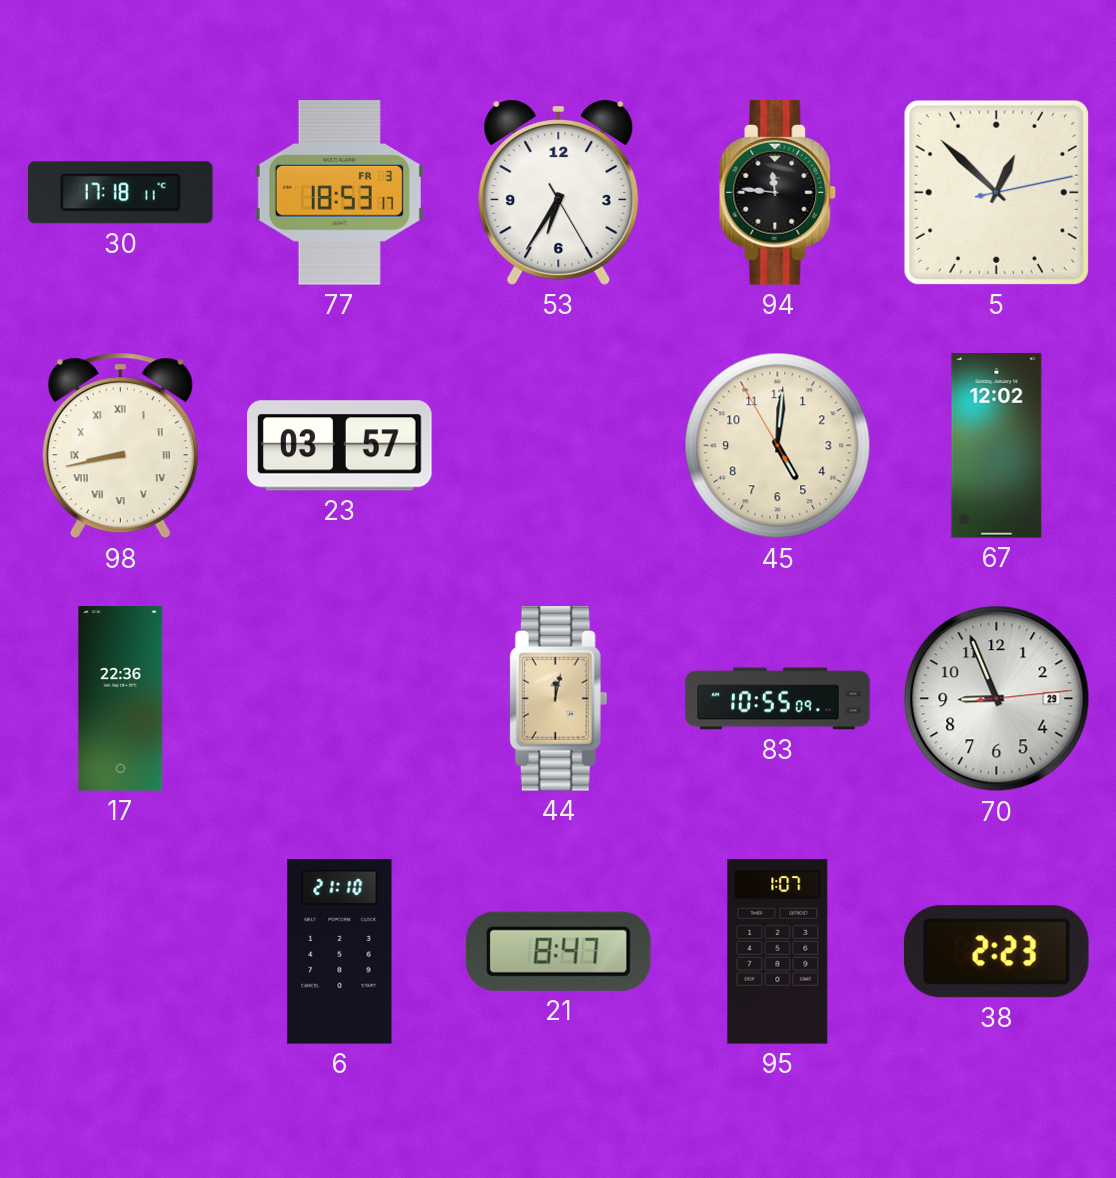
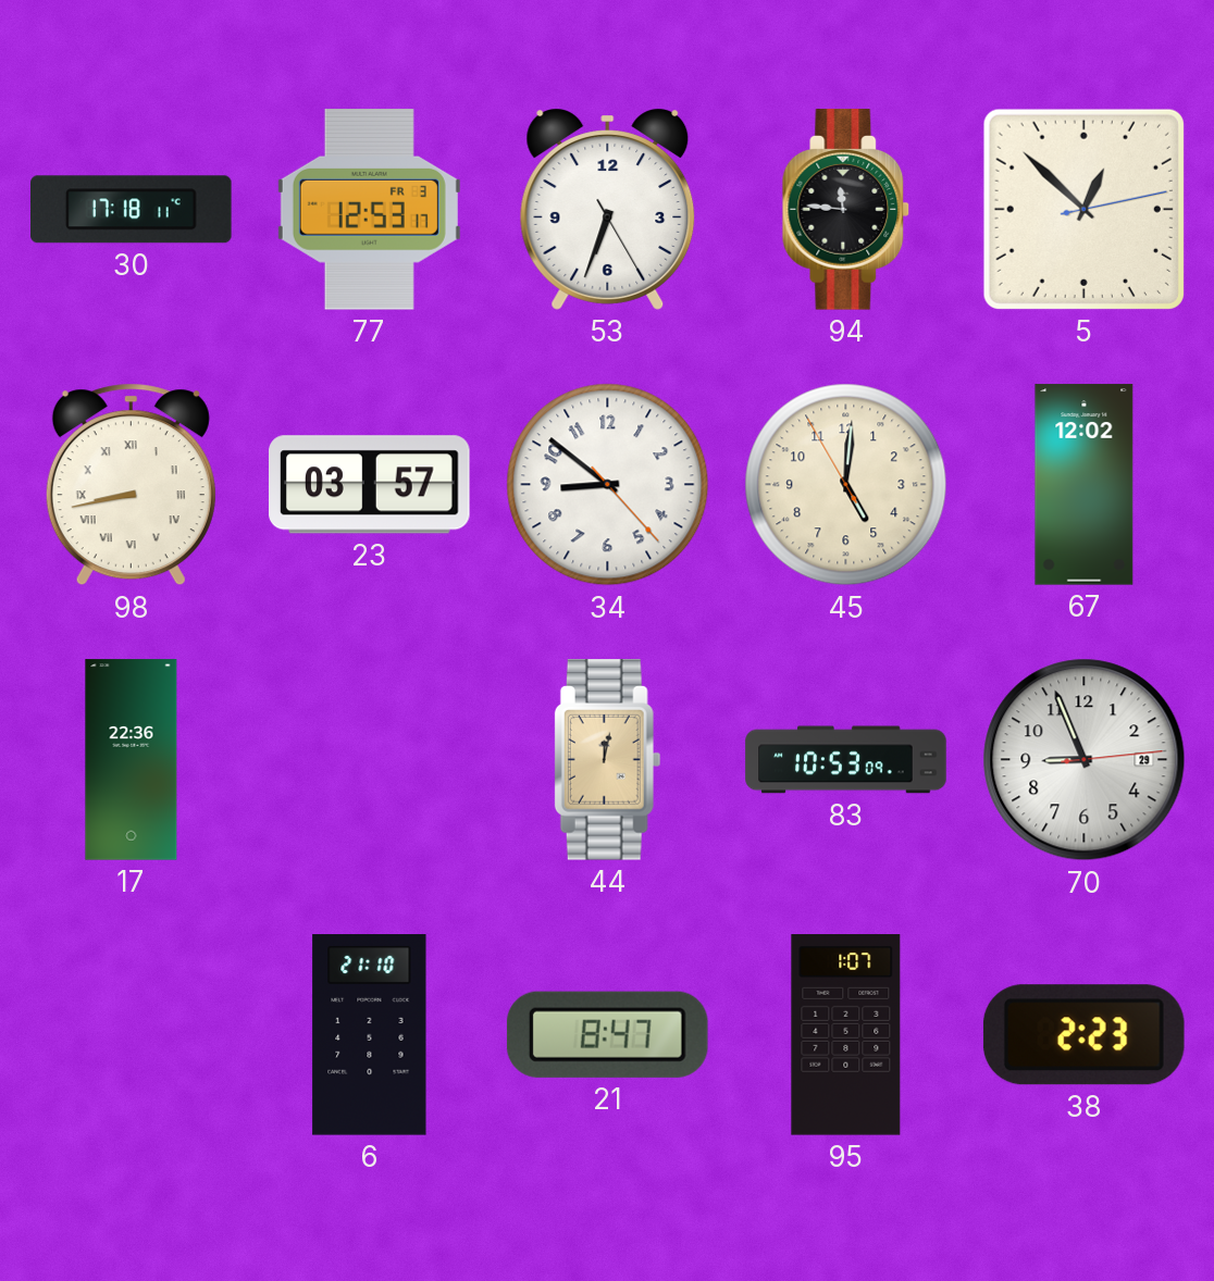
77: 18:53 -> 12:53
53: 6:35 -> 6:33
34: none -> 8:51
83: 10:55 -> 10:53
